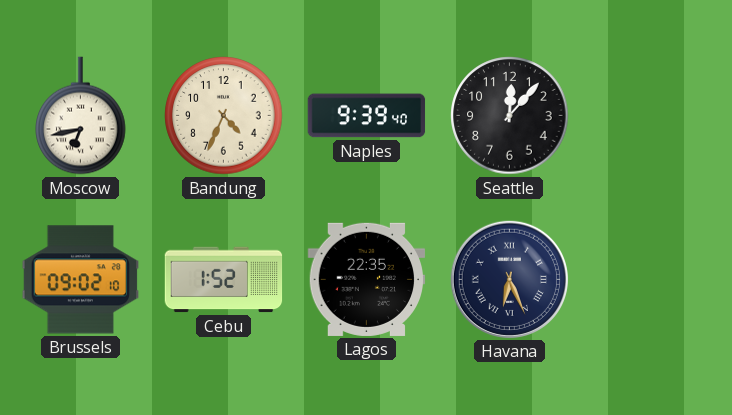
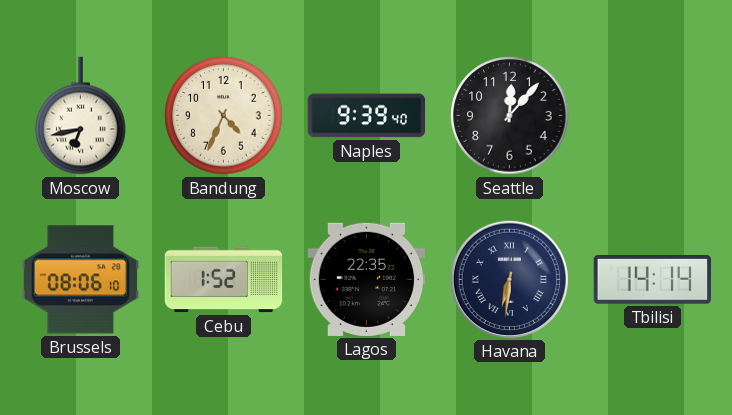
Brussels: 09:02 -> 08:06
Havana: 6:26 -> 6:31
Tbilisi: none -> 14:14
